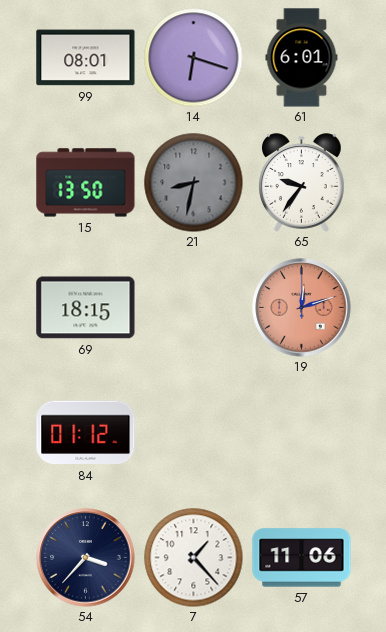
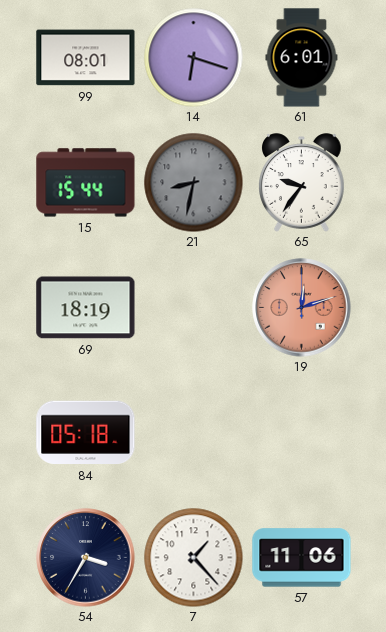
15: 13:50 -> 15:44
69: 18:15 -> 18:19
84: 01:12 -> 05:18
54: 3:37 -> 3:35
